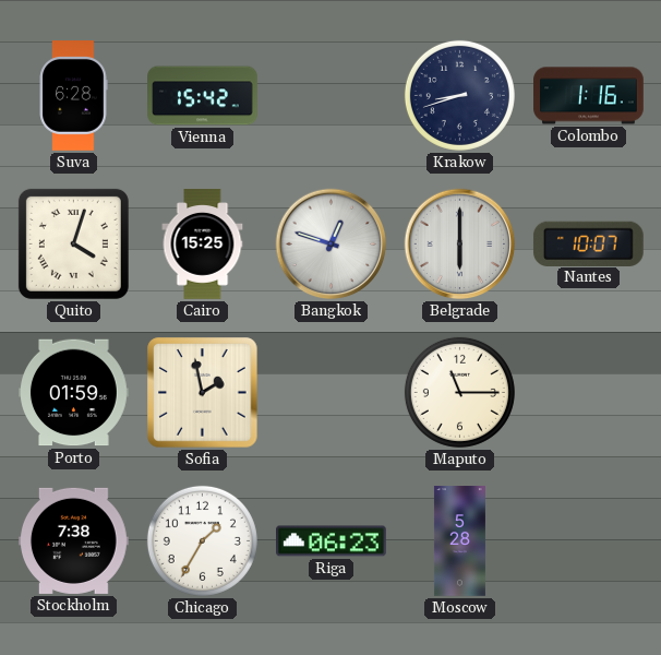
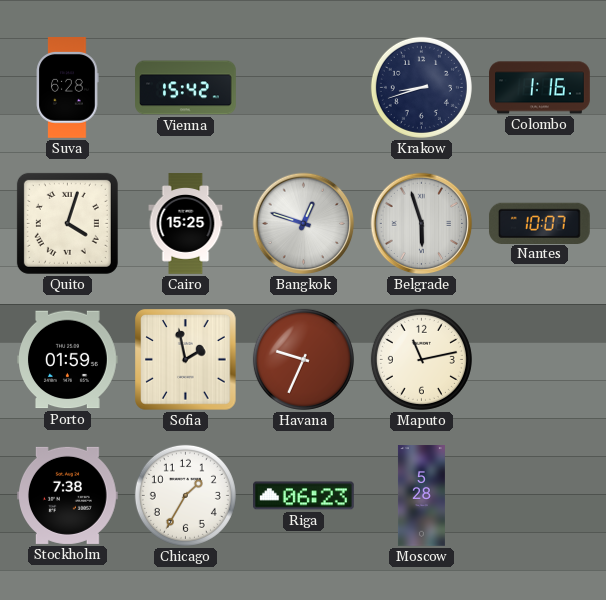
Belgrade: 6:00 -> 5:57
Havana: none -> 9:34
Maputo: 11:15 -> 11:13
